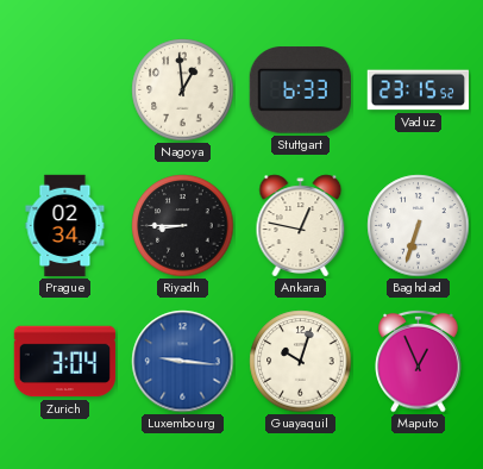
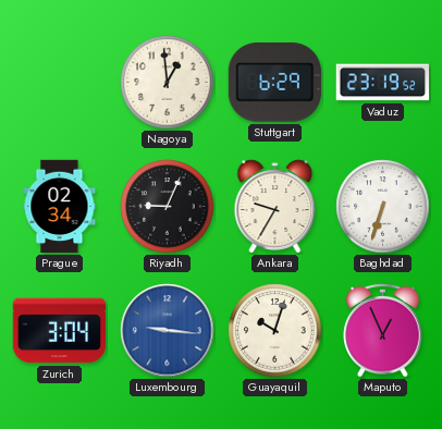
Stuttgart: 6:33 -> 6:29
Vaduz: 23:15 -> 23:19
Riyadh: 8:45 -> 9:04
Ankara: 12:47 -> 9:35
